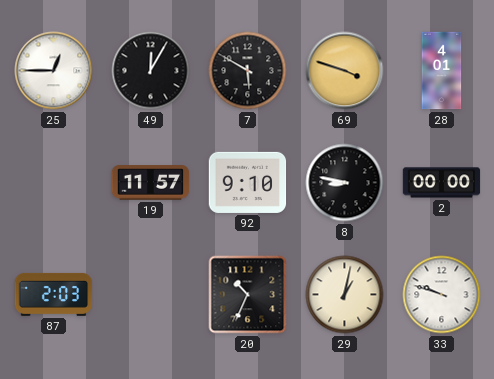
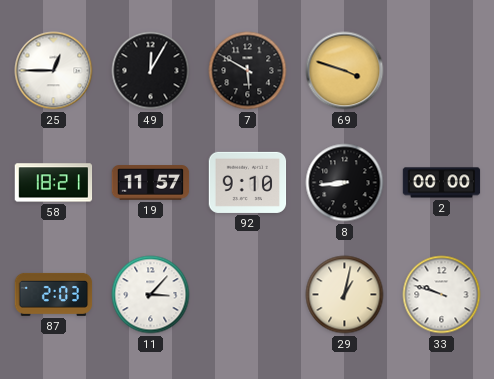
28: 4:01 -> none
58: none -> 18:21
8: 8:47 -> 8:44
11: none -> 3:07
20: 10:34 -> none
